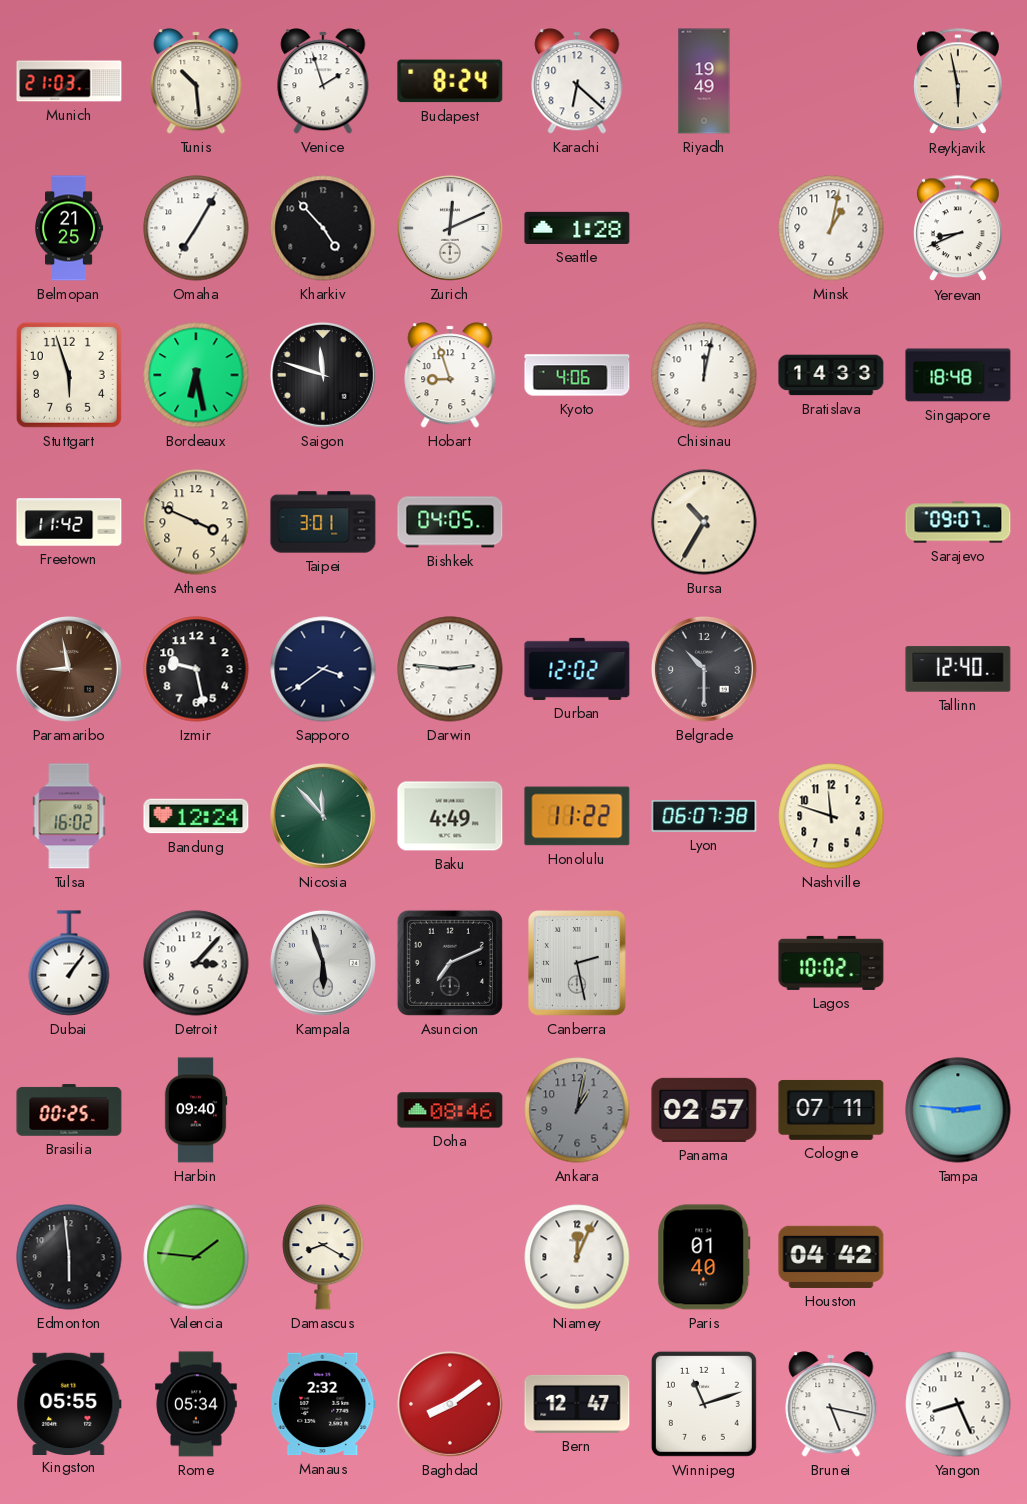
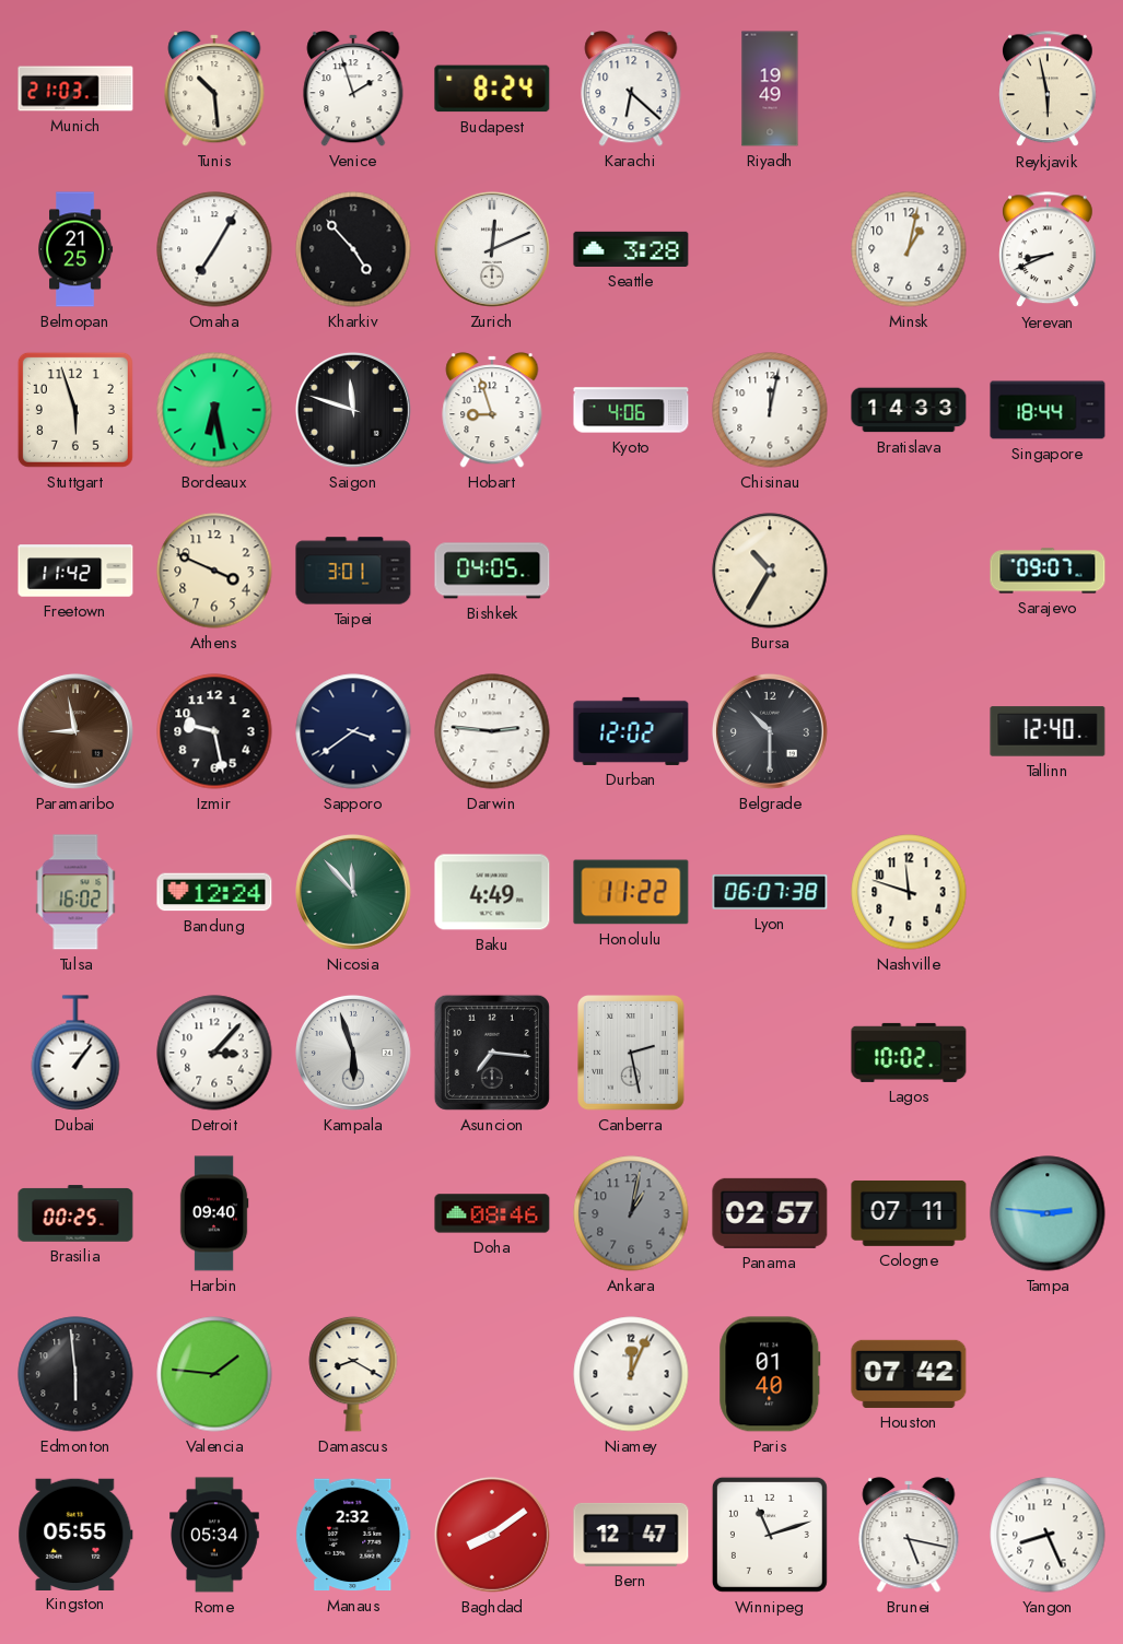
Seattle: 1:28 -> 3:28
Singapore: 18:48 -> 18:44
Asuncion: 7:11 -> 7:16
Houston: 04:42 -> 07:42
